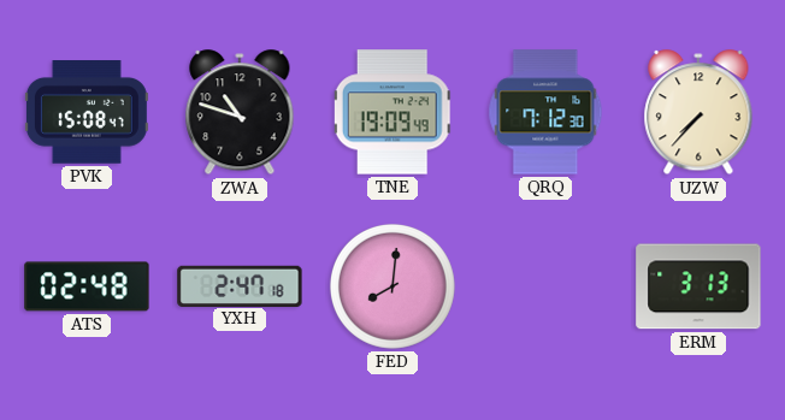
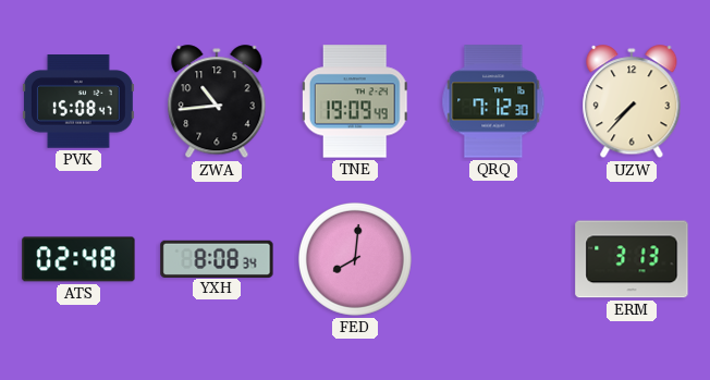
ZWA: 10:48 -> 10:44
YXH: 2:47 -> 8:08
